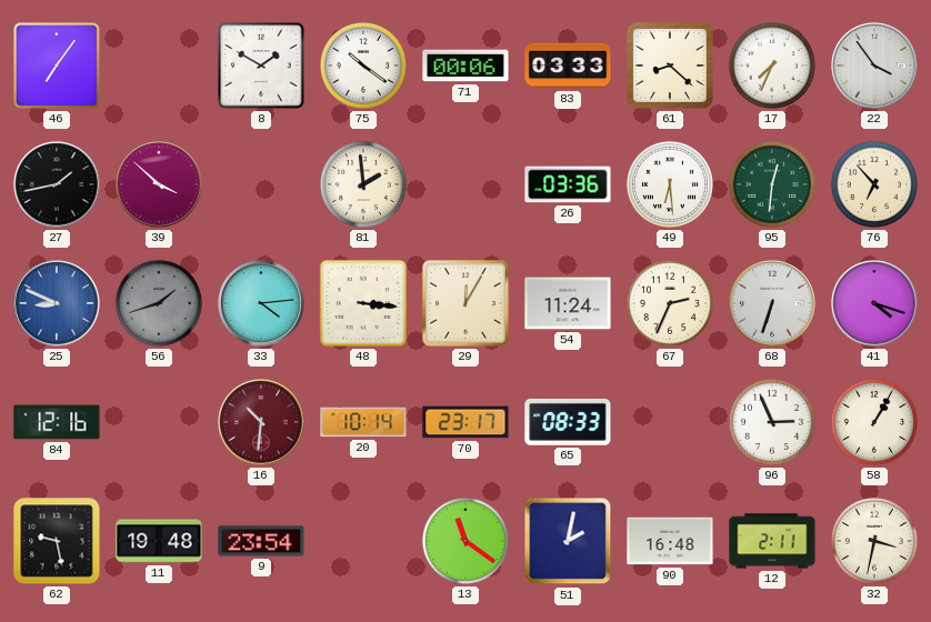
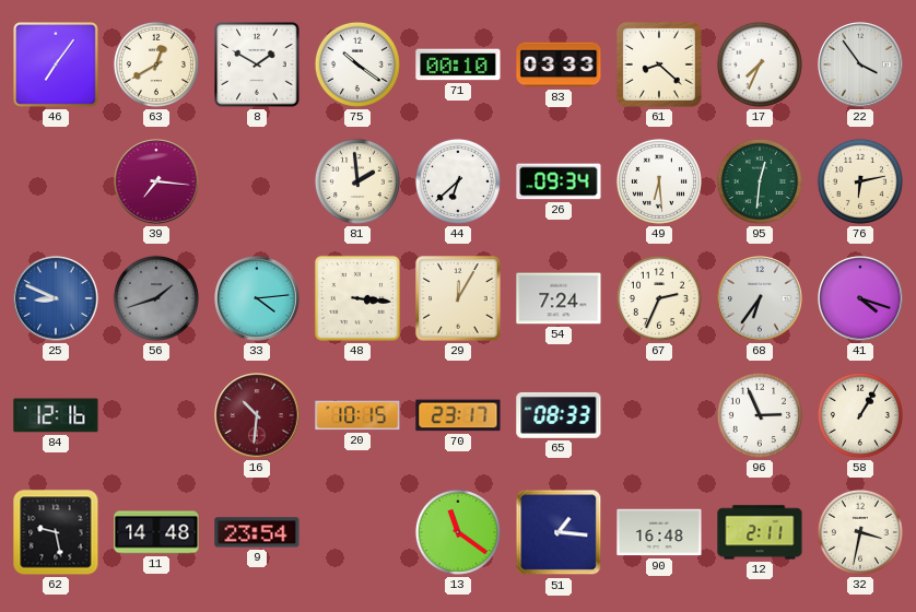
63: none -> 12:40
71: 00:06 -> 00:10
27: 1:43 -> none
39: 3:52 -> 7:16
44: none -> 6:38
26: 03:36 -> 09:34
76: 6:53 -> 6:13
54: 11:24 -> 7:24
68: 6:33 -> 6:36
20: 10:14 -> 10:15
11: 19:48 -> 14:48
51: 2:02 -> 1:16
